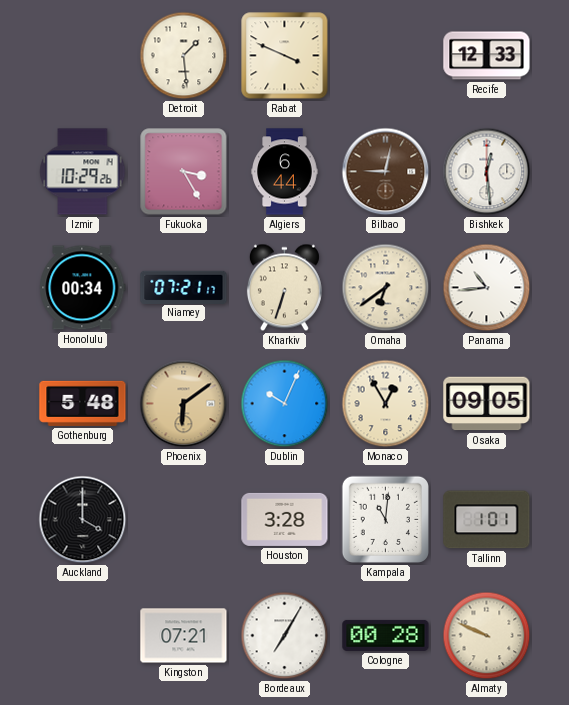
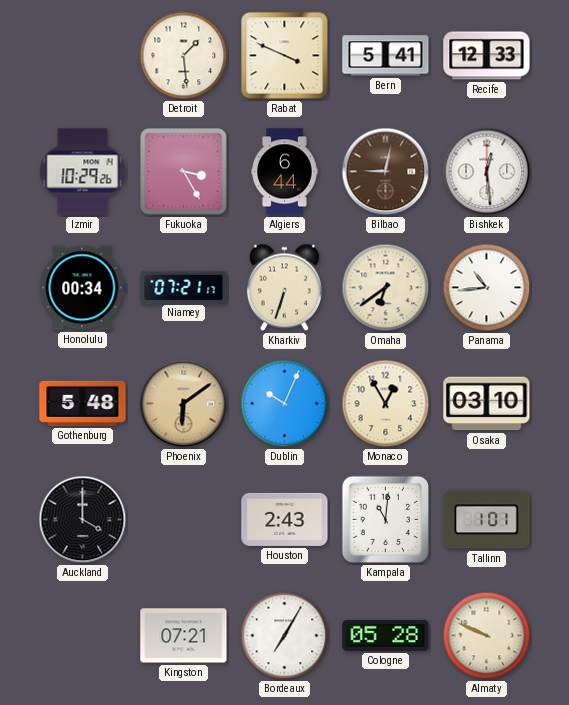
Bern: none -> 5:41
Osaka: 09:05 -> 03:10
Houston: 3:28 -> 2:43
Cologne: 00:28 -> 05:28
